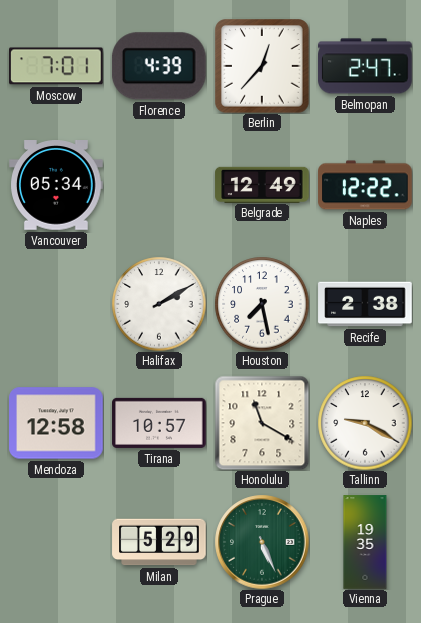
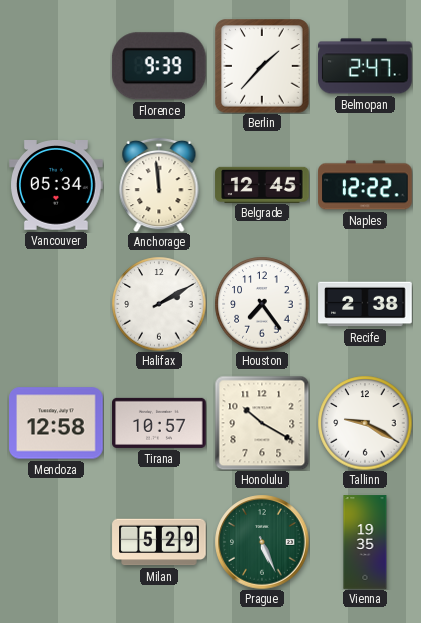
Moscow: 7:01 -> none
Florence: 4:39 -> 9:39
Berlin: 12:37 -> 1:37
Anchorage: none -> 11:59
Belgrade: 12:49 -> 12:45
Houston: 7:28 -> 7:24
Honolulu: 11:20 -> 10:20
